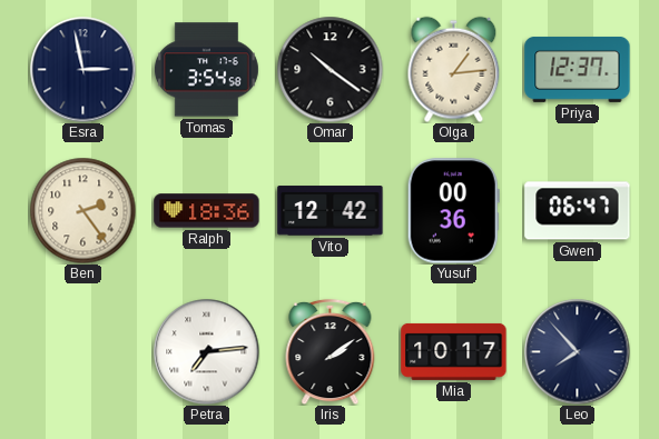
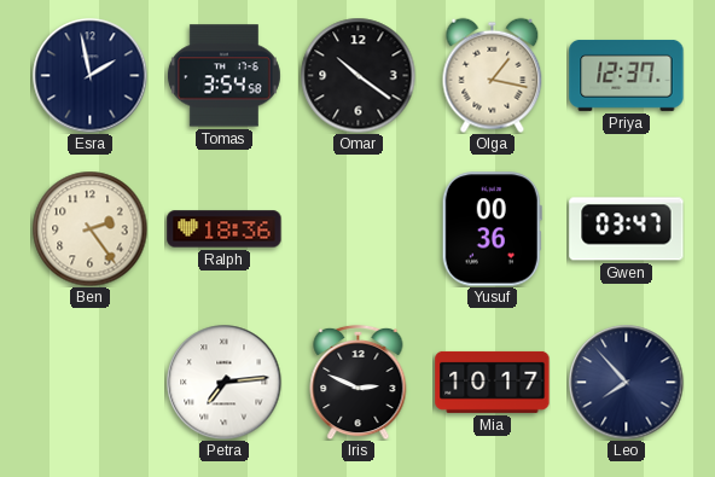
Esra: 2:58 -> 1:58
Olga: 1:14 -> 1:17
Vito: 12:42 -> none
Gwen: 06:47 -> 03:47
Iris: 2:09 -> 2:49
